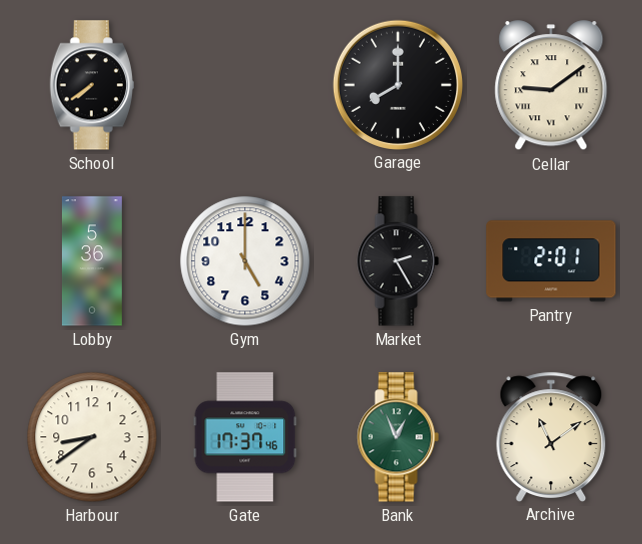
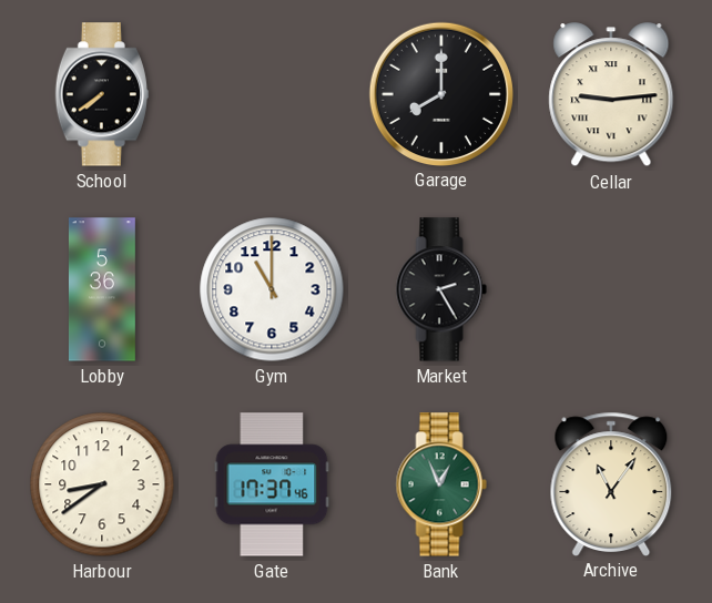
Cellar: 9:09 -> 9:14
Gym: 5:00 -> 11:00
Pantry: 2:01 -> none
Archive: 11:09 -> 11:06
